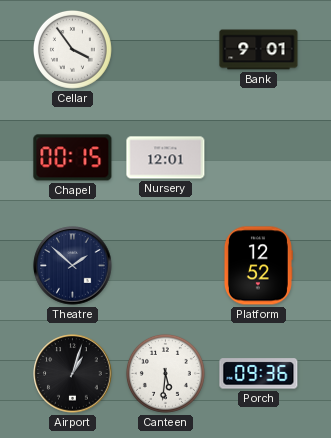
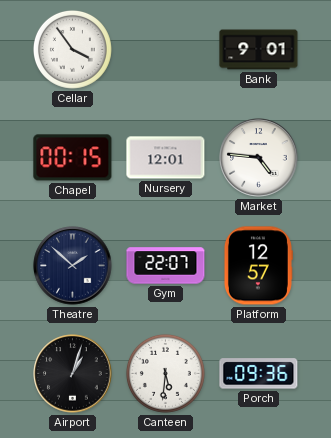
Market: none -> 4:46
Gym: none -> 22:07
Platform: 12:52 -> 12:57
